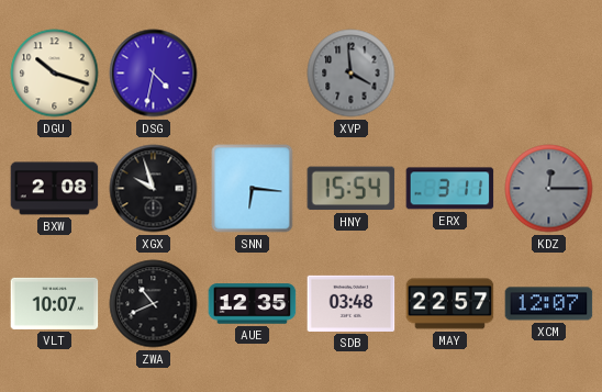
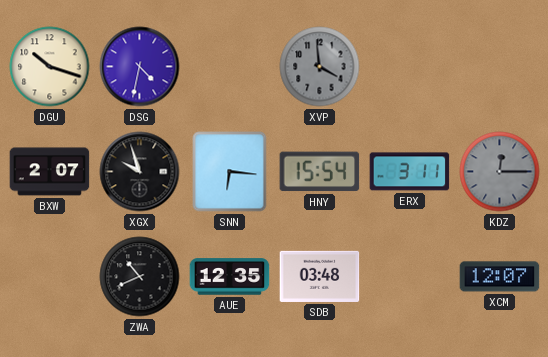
BXW: 2:08 -> 2:07
VLT: 10:07 -> none
MAY: 22:57 -> none
